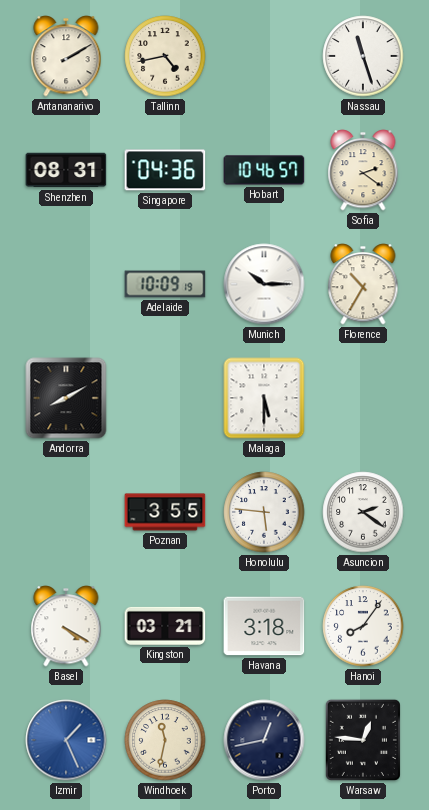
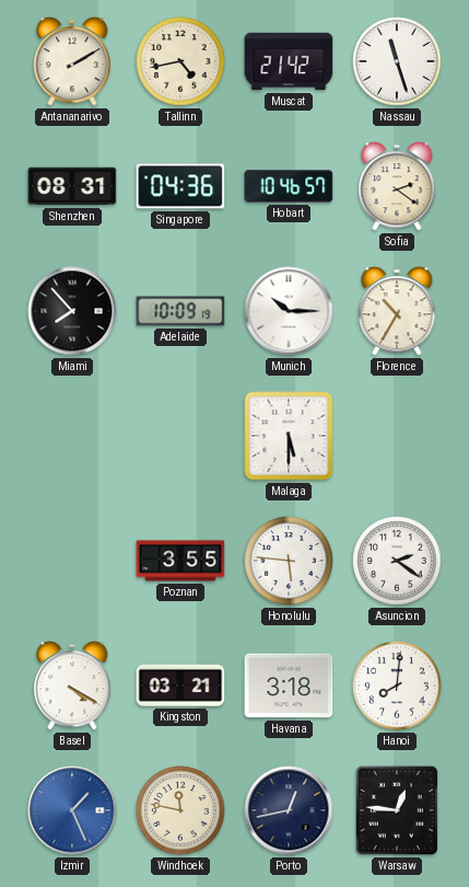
Muscat: none -> 21:42
Miami: none -> 7:53
Andorra: 8:10 -> none
Hanoi: 8:06 -> 8:01
Windhoek: 11:32 -> 11:47
